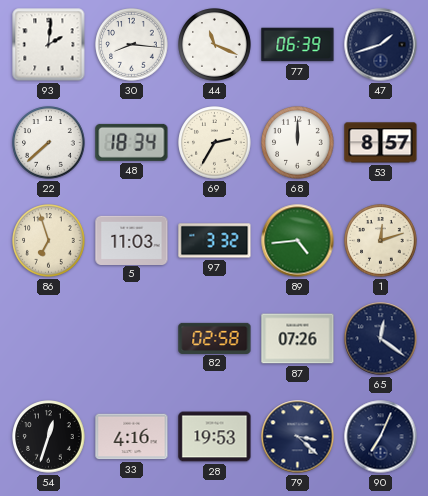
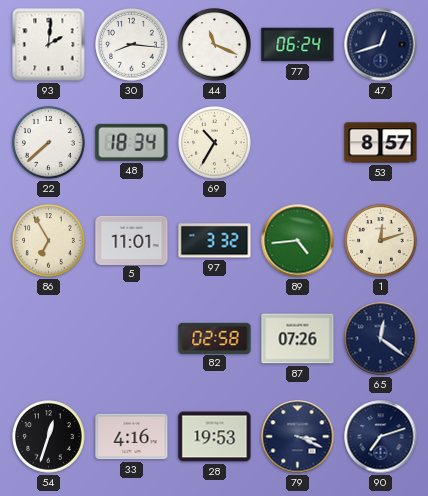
77: 06:39 -> 06:24
47: 1:42 -> 12:42
69: 2:35 -> 10:35
68: 12:00 -> none
86: 6:57 -> 6:55
5: 11:03 -> 11:01
79: 3:22 -> 3:19
90: 7:04 -> 7:12
